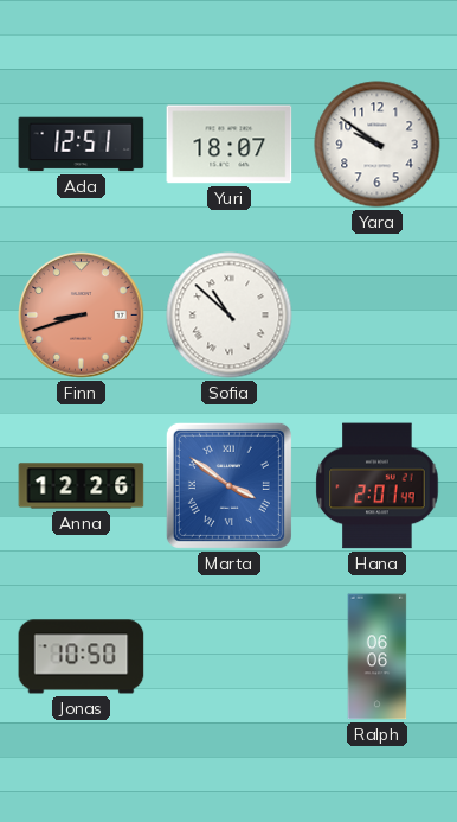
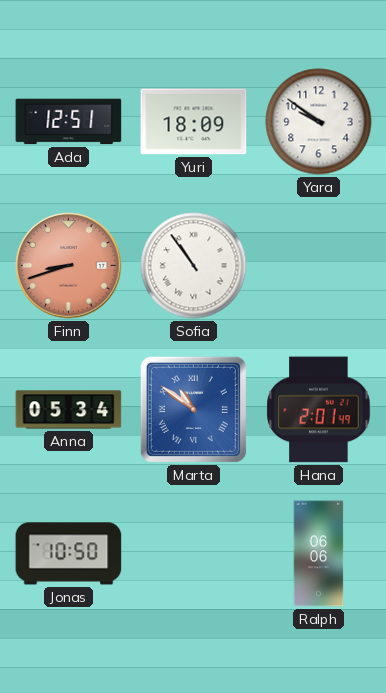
Yuri: 18:07 -> 18:09
Sofia: 10:52 -> 10:54
Anna: 12:26 -> 05:34
Marta: 3:51 -> 10:51
